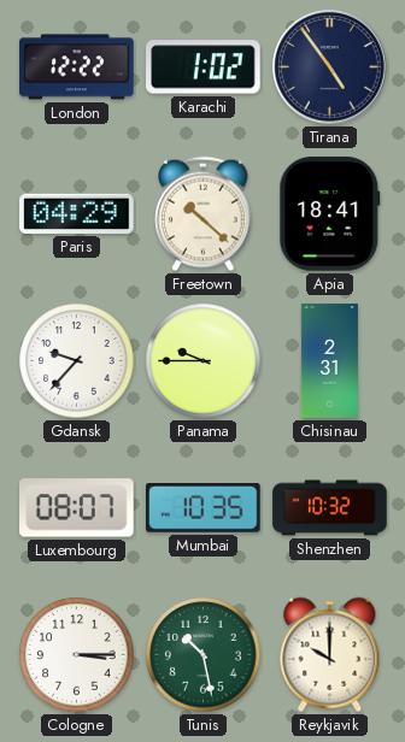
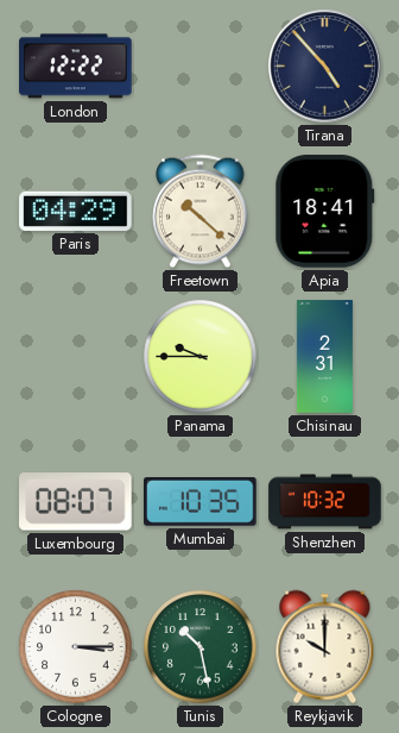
Karachi: 1:02 -> none
Tirana: 4:54 -> 4:53
Gdansk: 9:37 -> none
